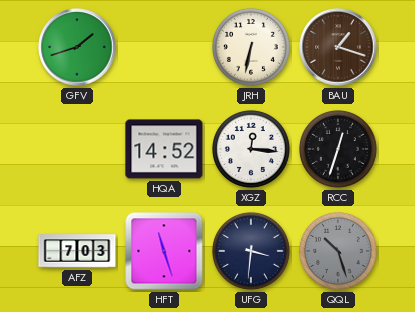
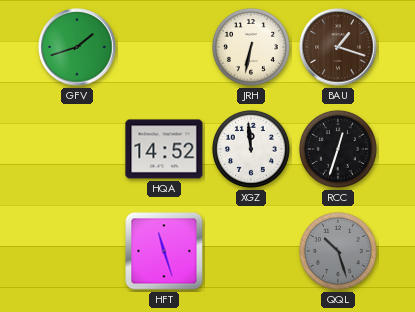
XGZ: 12:16 -> 11:59
AFZ: 7:03 -> none
UFG: 3:31 -> none
